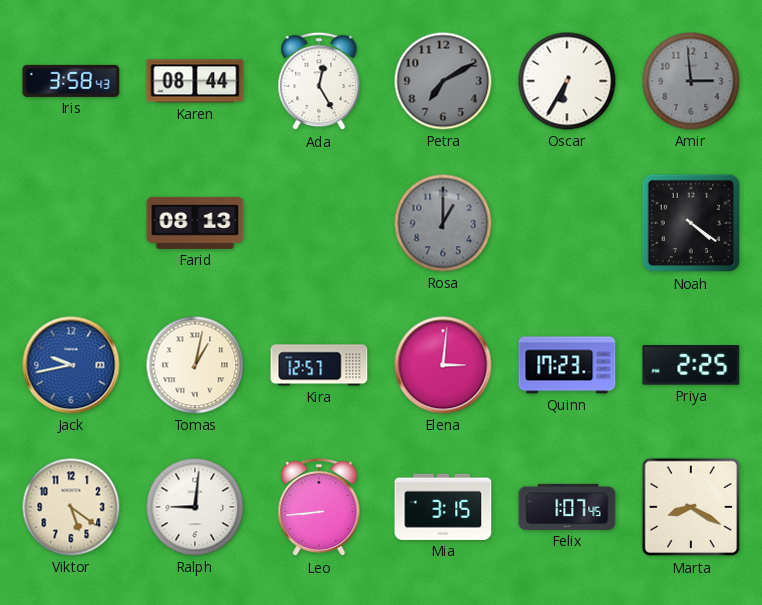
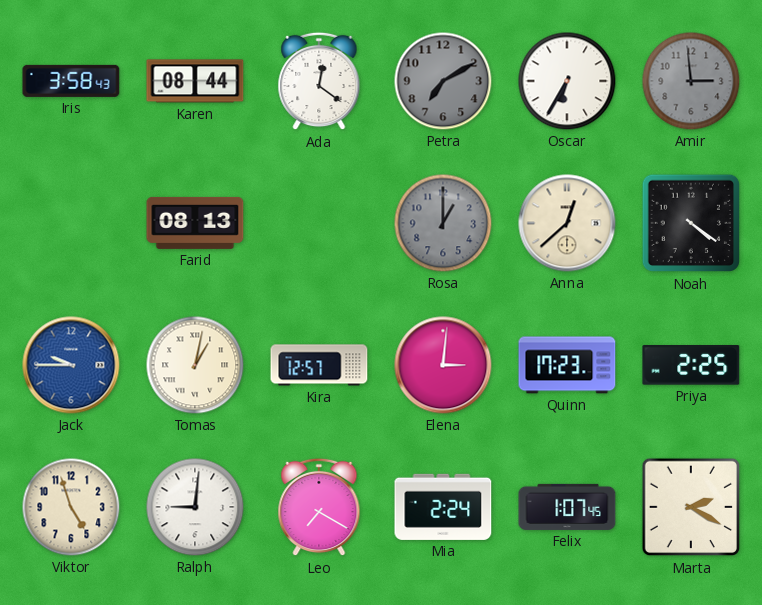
Ada: 12:25 -> 12:21
Anna: none -> 12:38
Jack: 9:43 -> 9:45
Viktor: 5:21 -> 4:57
Leo: 8:44 -> 7:20
Mia: 3:15 -> 2:24
Marta: 8:20 -> 2:20
